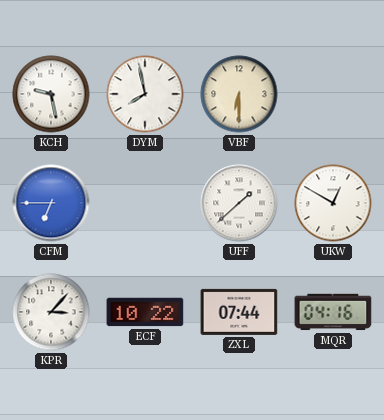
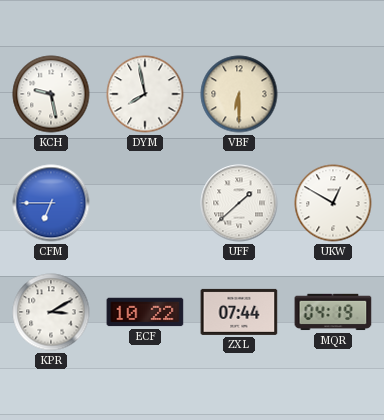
KPR: 3:07 -> 3:10
MQR: 04:16 -> 04:19
